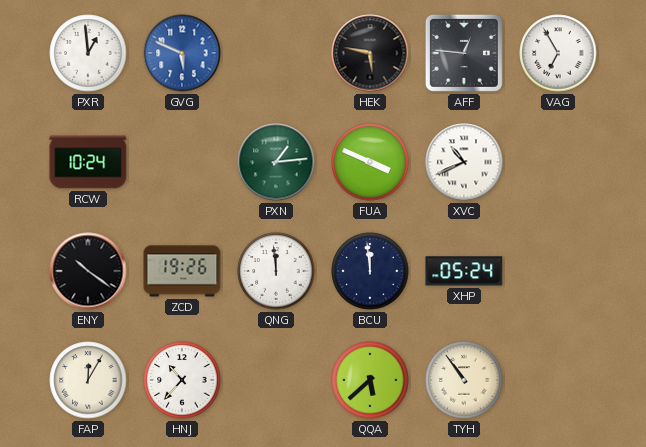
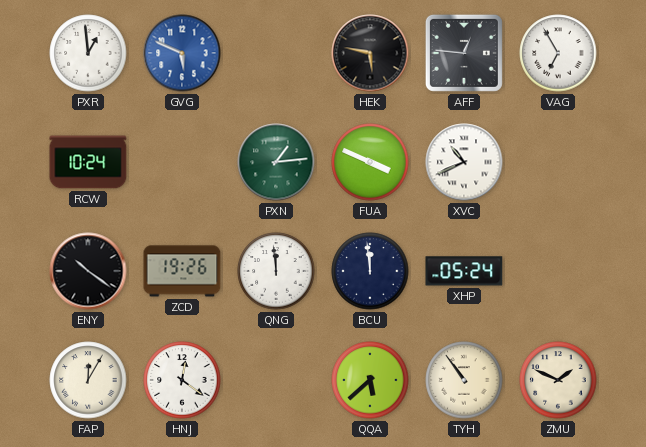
HNJ: 10:37 -> 12:21
ZMU: none -> 1:49
